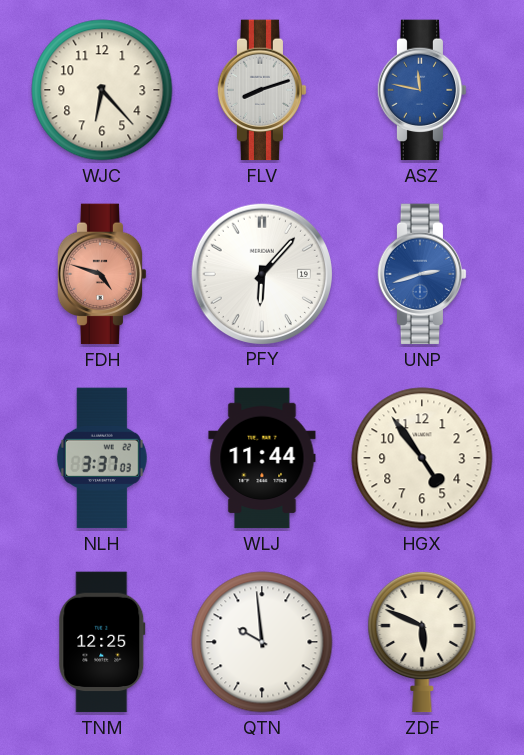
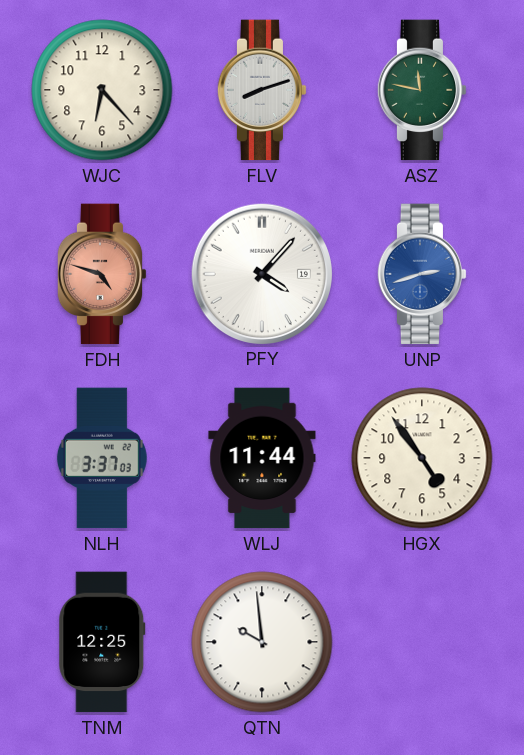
ASZ dial: blue -> green
PFY: 6:07 -> 4:07
ZDF: 5:49 -> none
